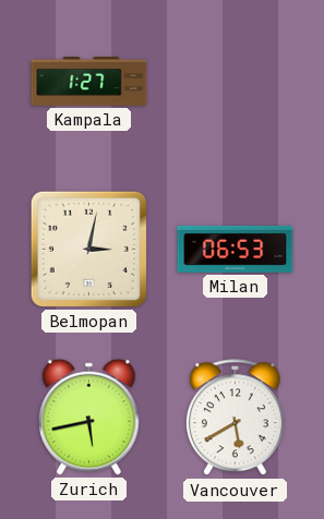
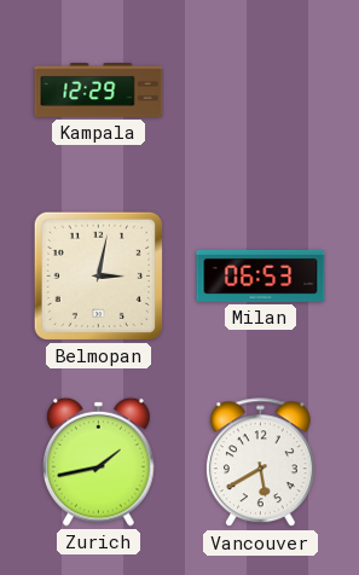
Kampala: 1:27 -> 12:29
Zurich: 5:43 -> 1:43
